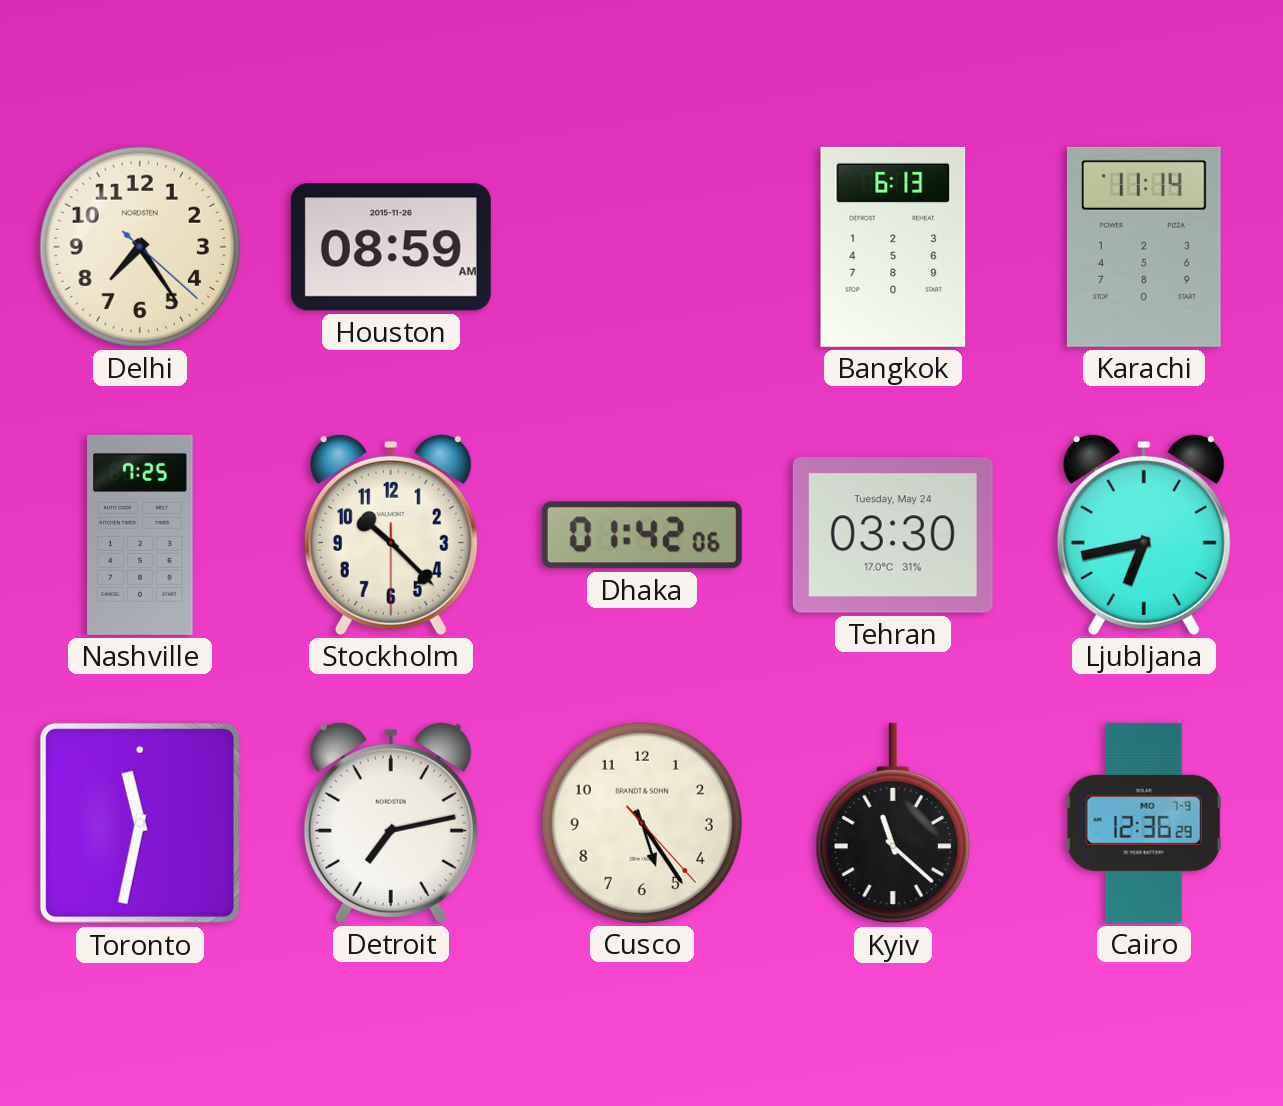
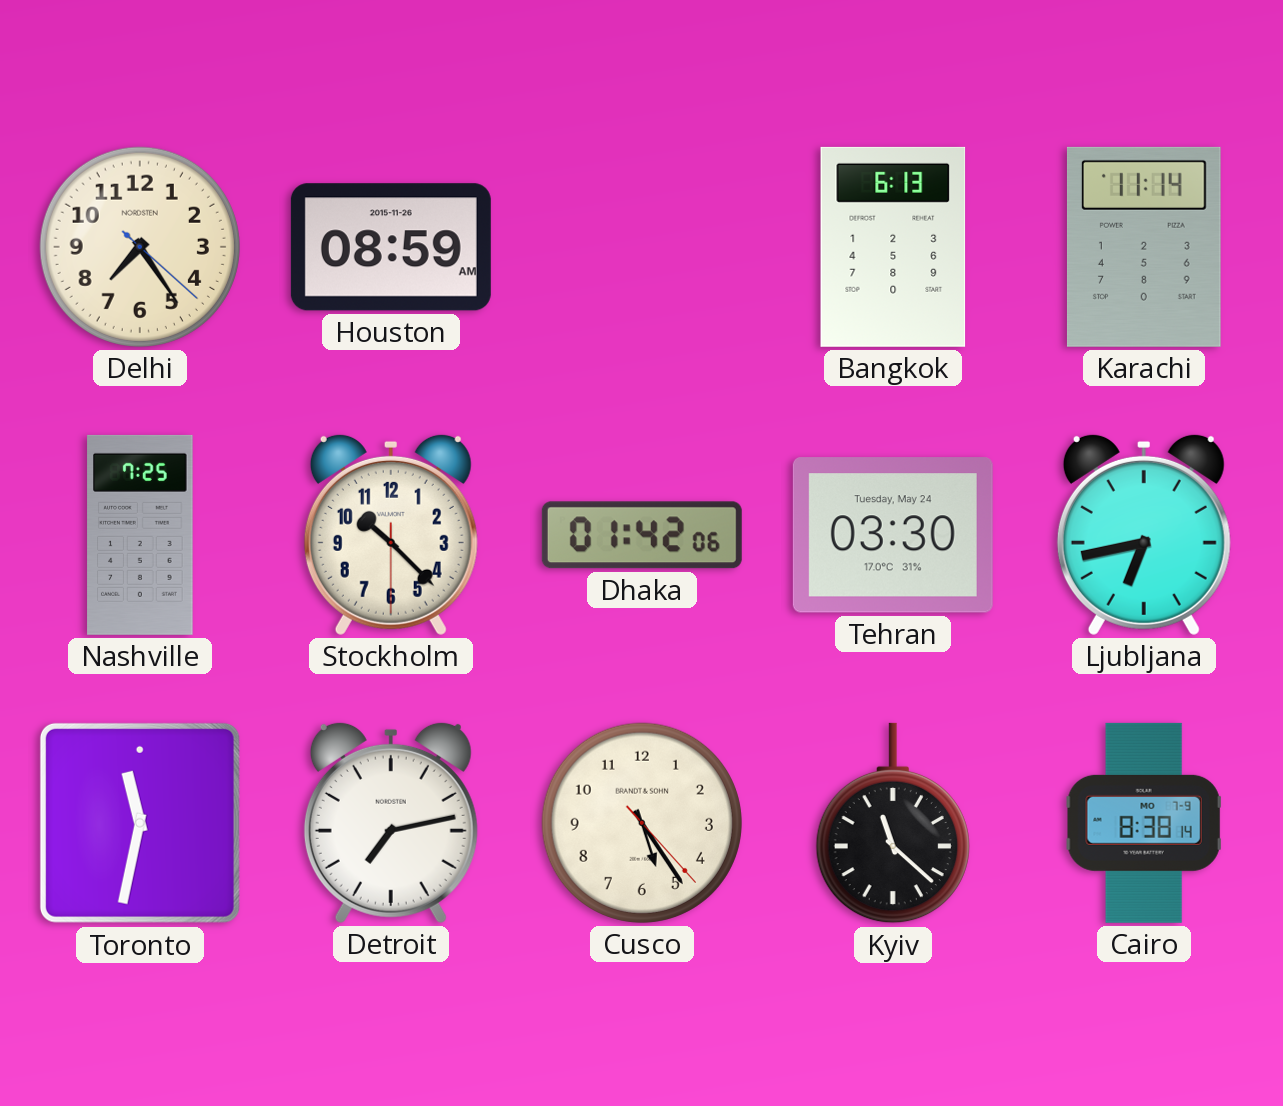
Cairo: 12:36 -> 8:38
